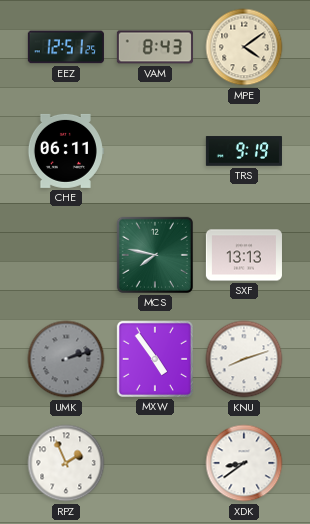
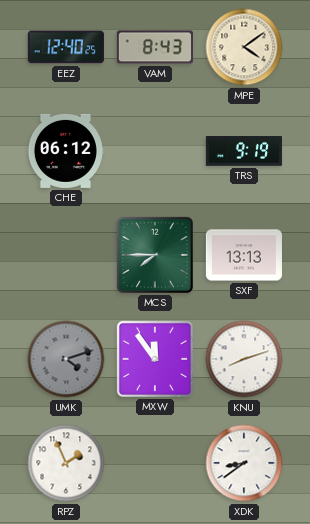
EEZ: 12:51 -> 12:40
CHE: 06:11 -> 06:12
MCS: 7:47 -> 7:45
UMK: 2:12 -> 4:12
MXW: 4:54 -> 11:54
